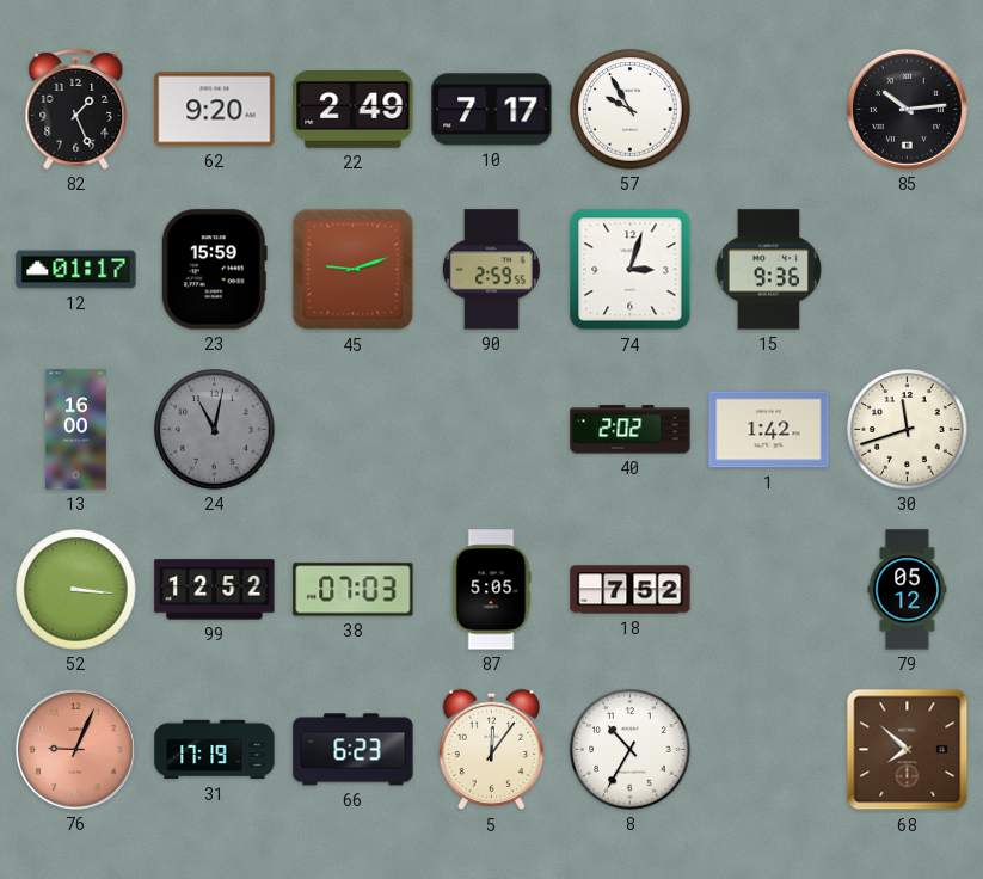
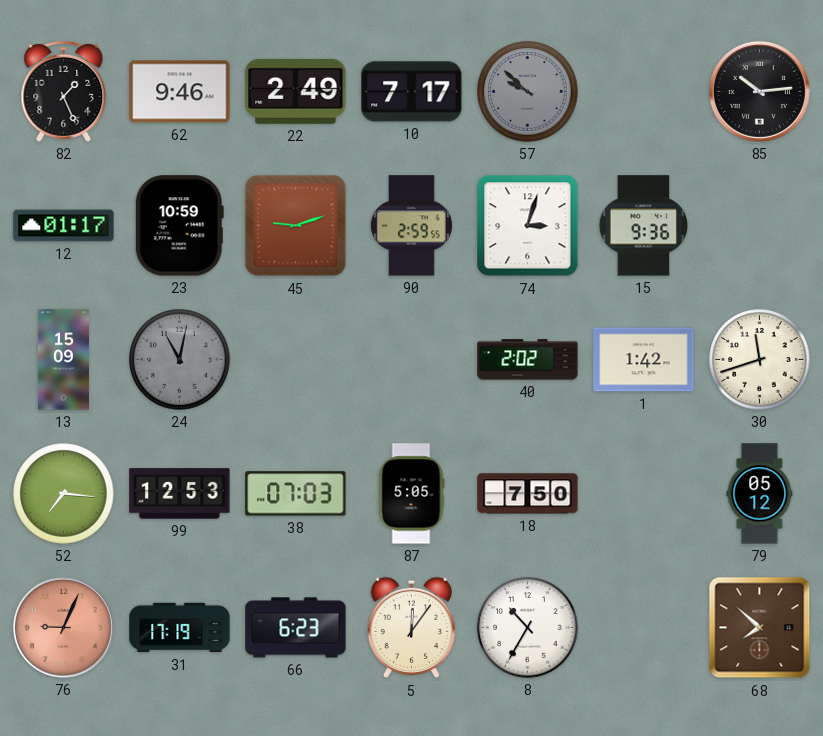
62: 9:20 -> 9:46
57: 9:55 -> 9:52
57 dial: white -> grey
23: 15:59 -> 10:59
13: 16:00 -> 15:09
52: 3:16 -> 7:16
99: 12:52 -> 12:53
18: 7:52 -> 7:50
